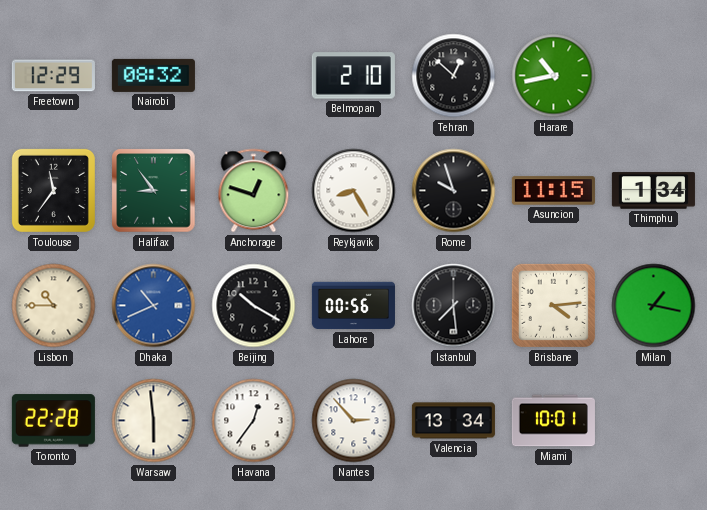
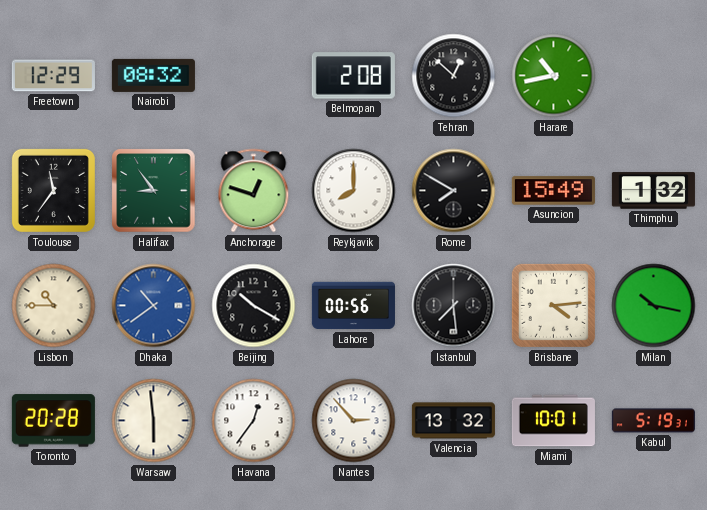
Belmopan: 2:10 -> 2:08
Reykjavik: 8:25 -> 8:00
Rome: 9:57 -> 7:50
Asuncion: 11:15 -> 15:49
Thimphu: 1:34 -> 1:32
Dhaka: 10:41 -> 10:39
Milan: 1:17 -> 10:17
Toronto: 22:28 -> 20:28
Valencia: 13:34 -> 13:32
Kabul: none -> 5:19
